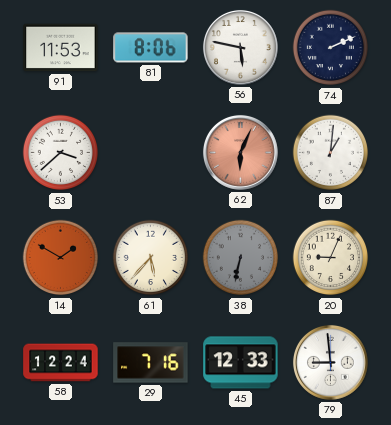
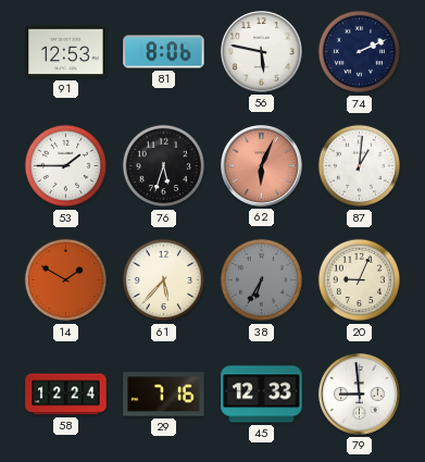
91: 11:53 -> 12:53
53: 3:38 -> 1:45
76: none -> 5:33
38: 6:32 -> 6:35
